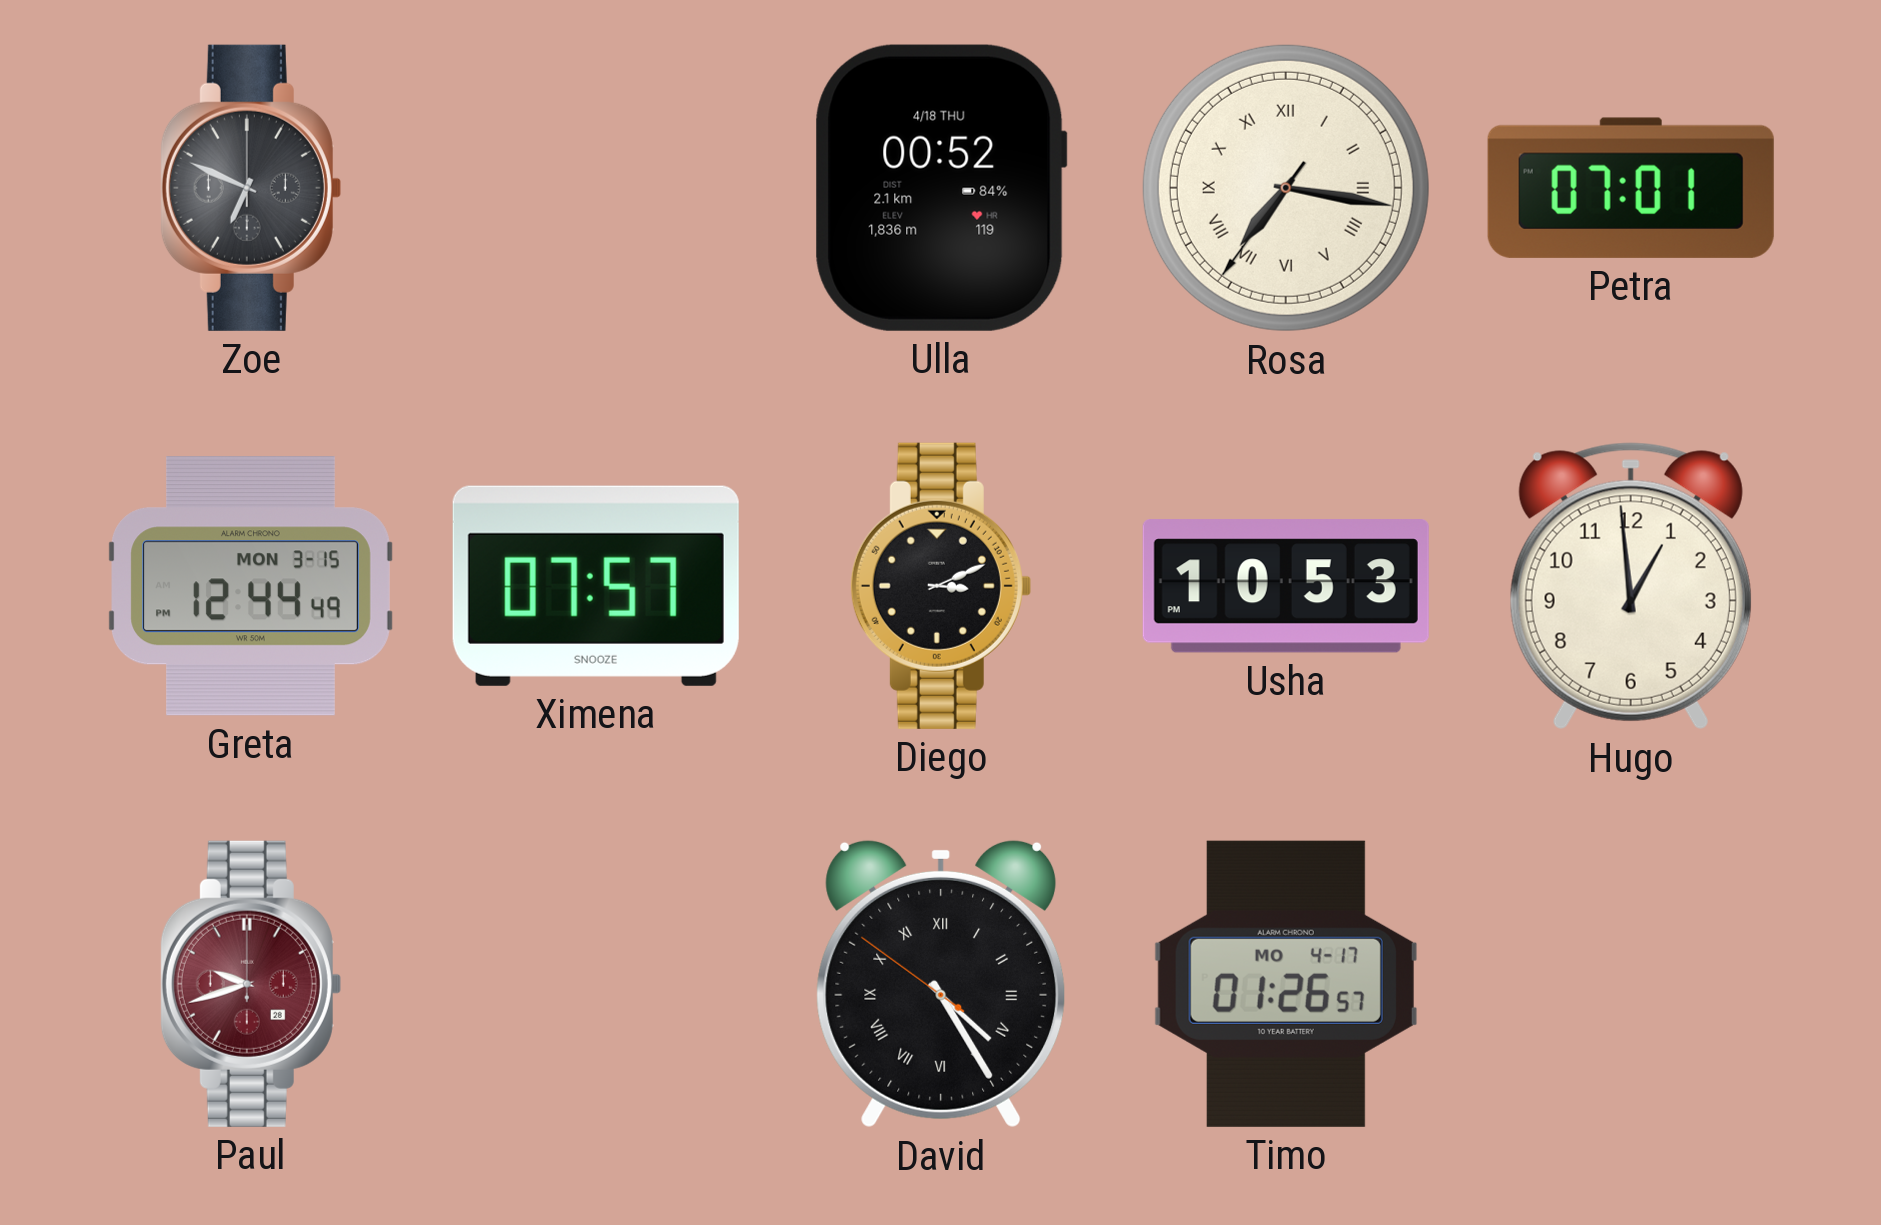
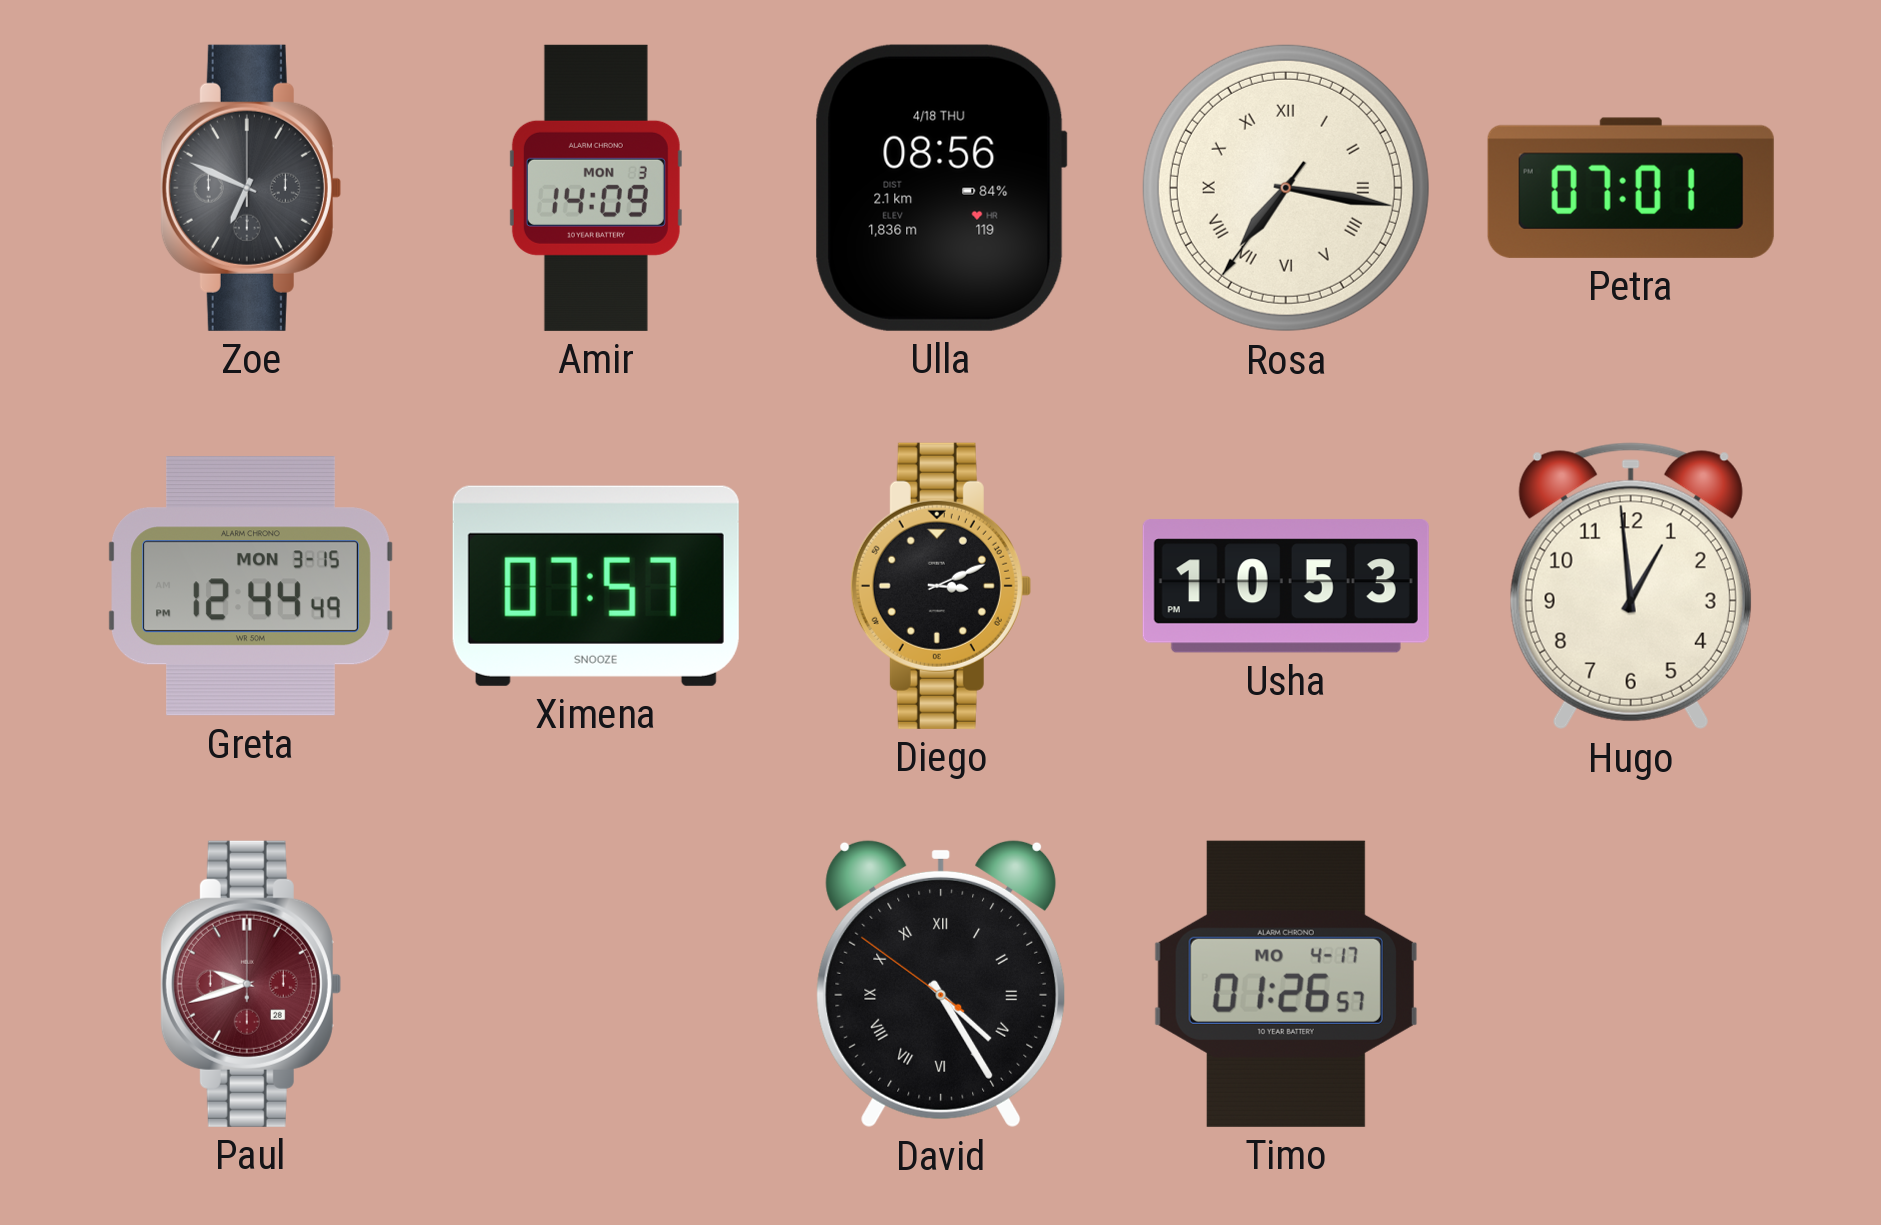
Amir: none -> 14:09
Ulla: 00:52 -> 08:56
